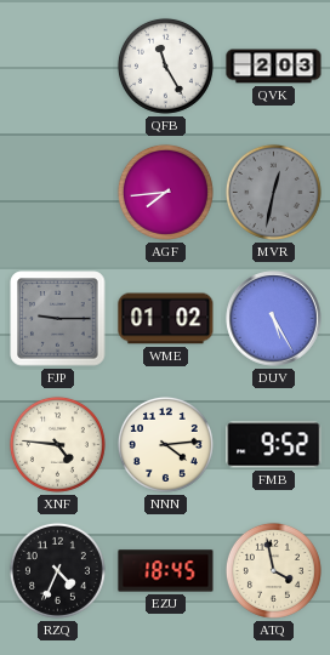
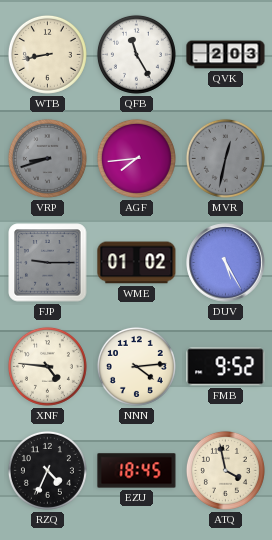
WTB: none -> 8:43
VRP: none -> 8:42
